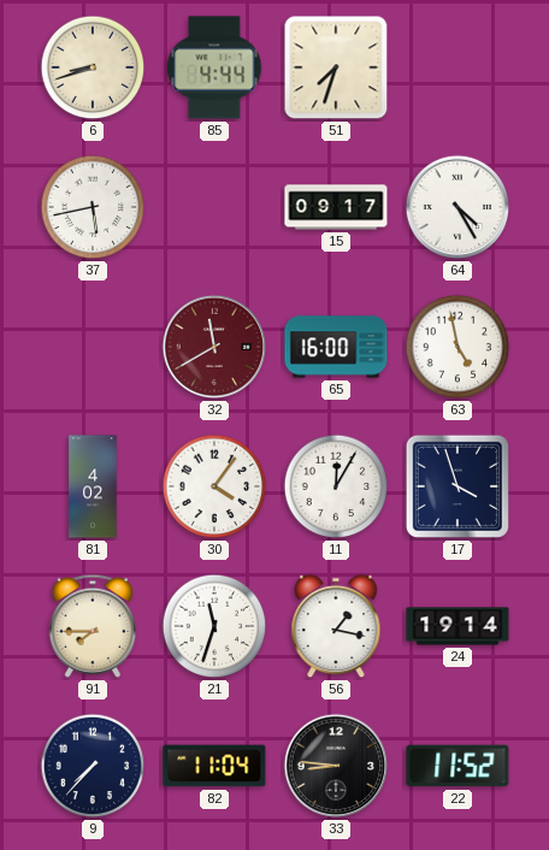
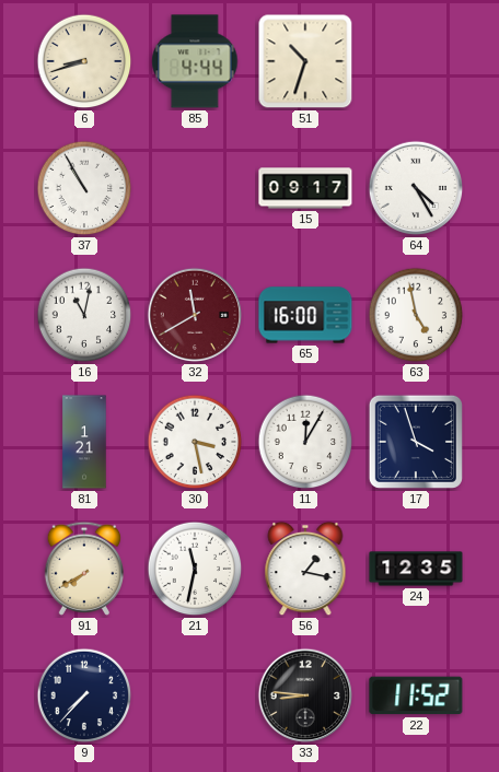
51: 7:33 -> 10:33
37: 5:43 -> 10:55
16: none -> 11:02
81: 4:02 -> 1:21
30: 4:06 -> 3:28
91: 7:45 -> 7:40
21: 11:33 -> 11:32
24: 19:14 -> 12:35
82: 11:04 -> none
